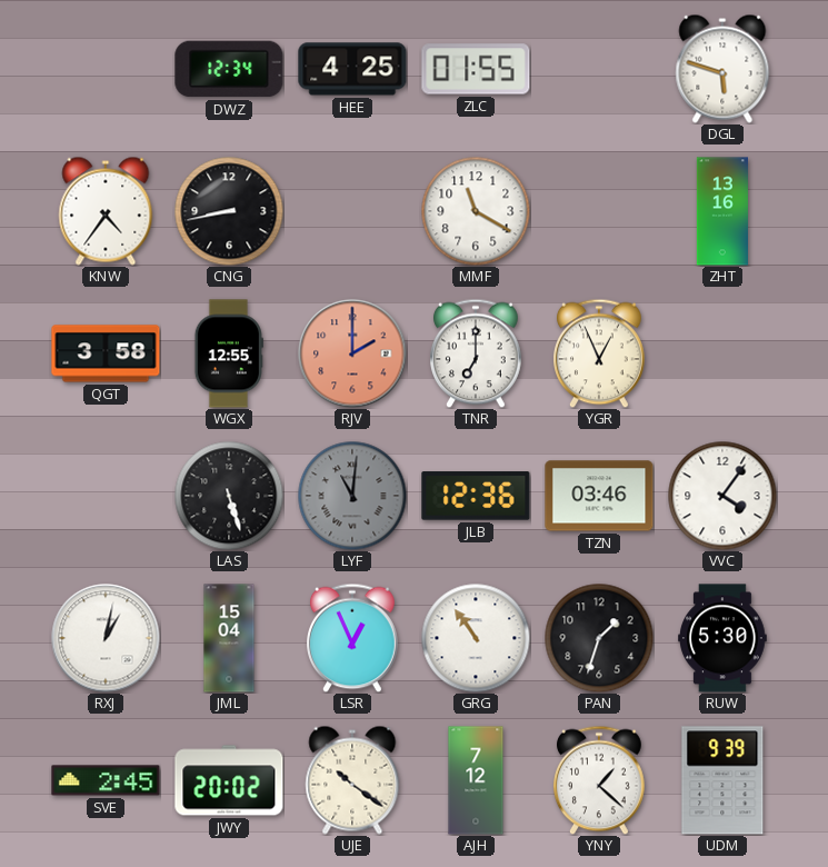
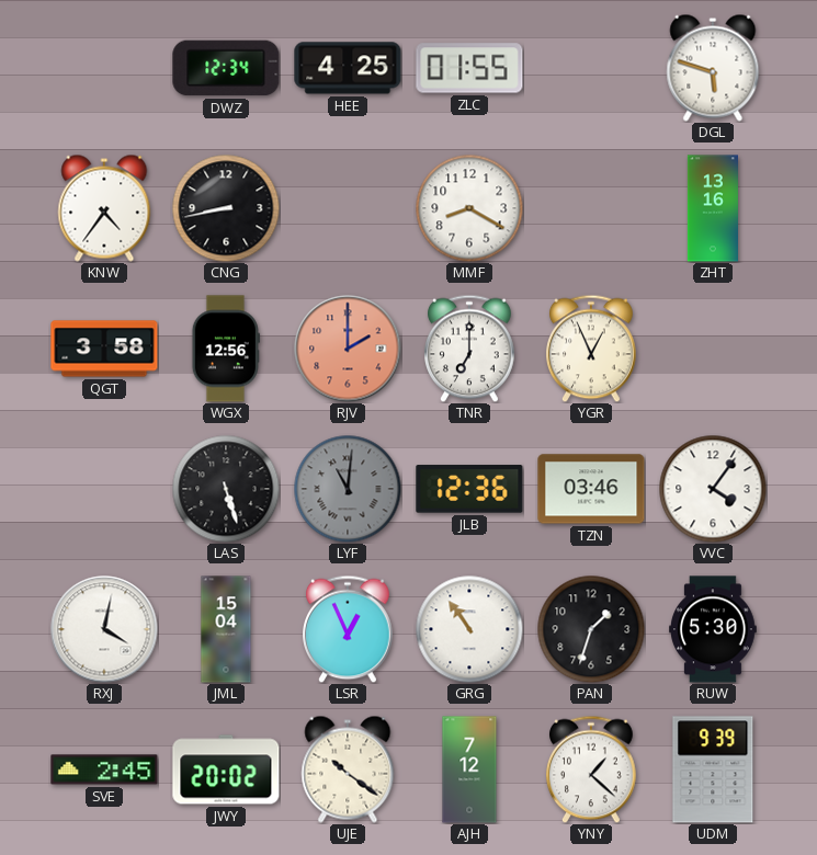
MMF: 11:20 -> 8:20
WGX: 12:55 -> 12:56
RXJ: 1:02 -> 4:02
